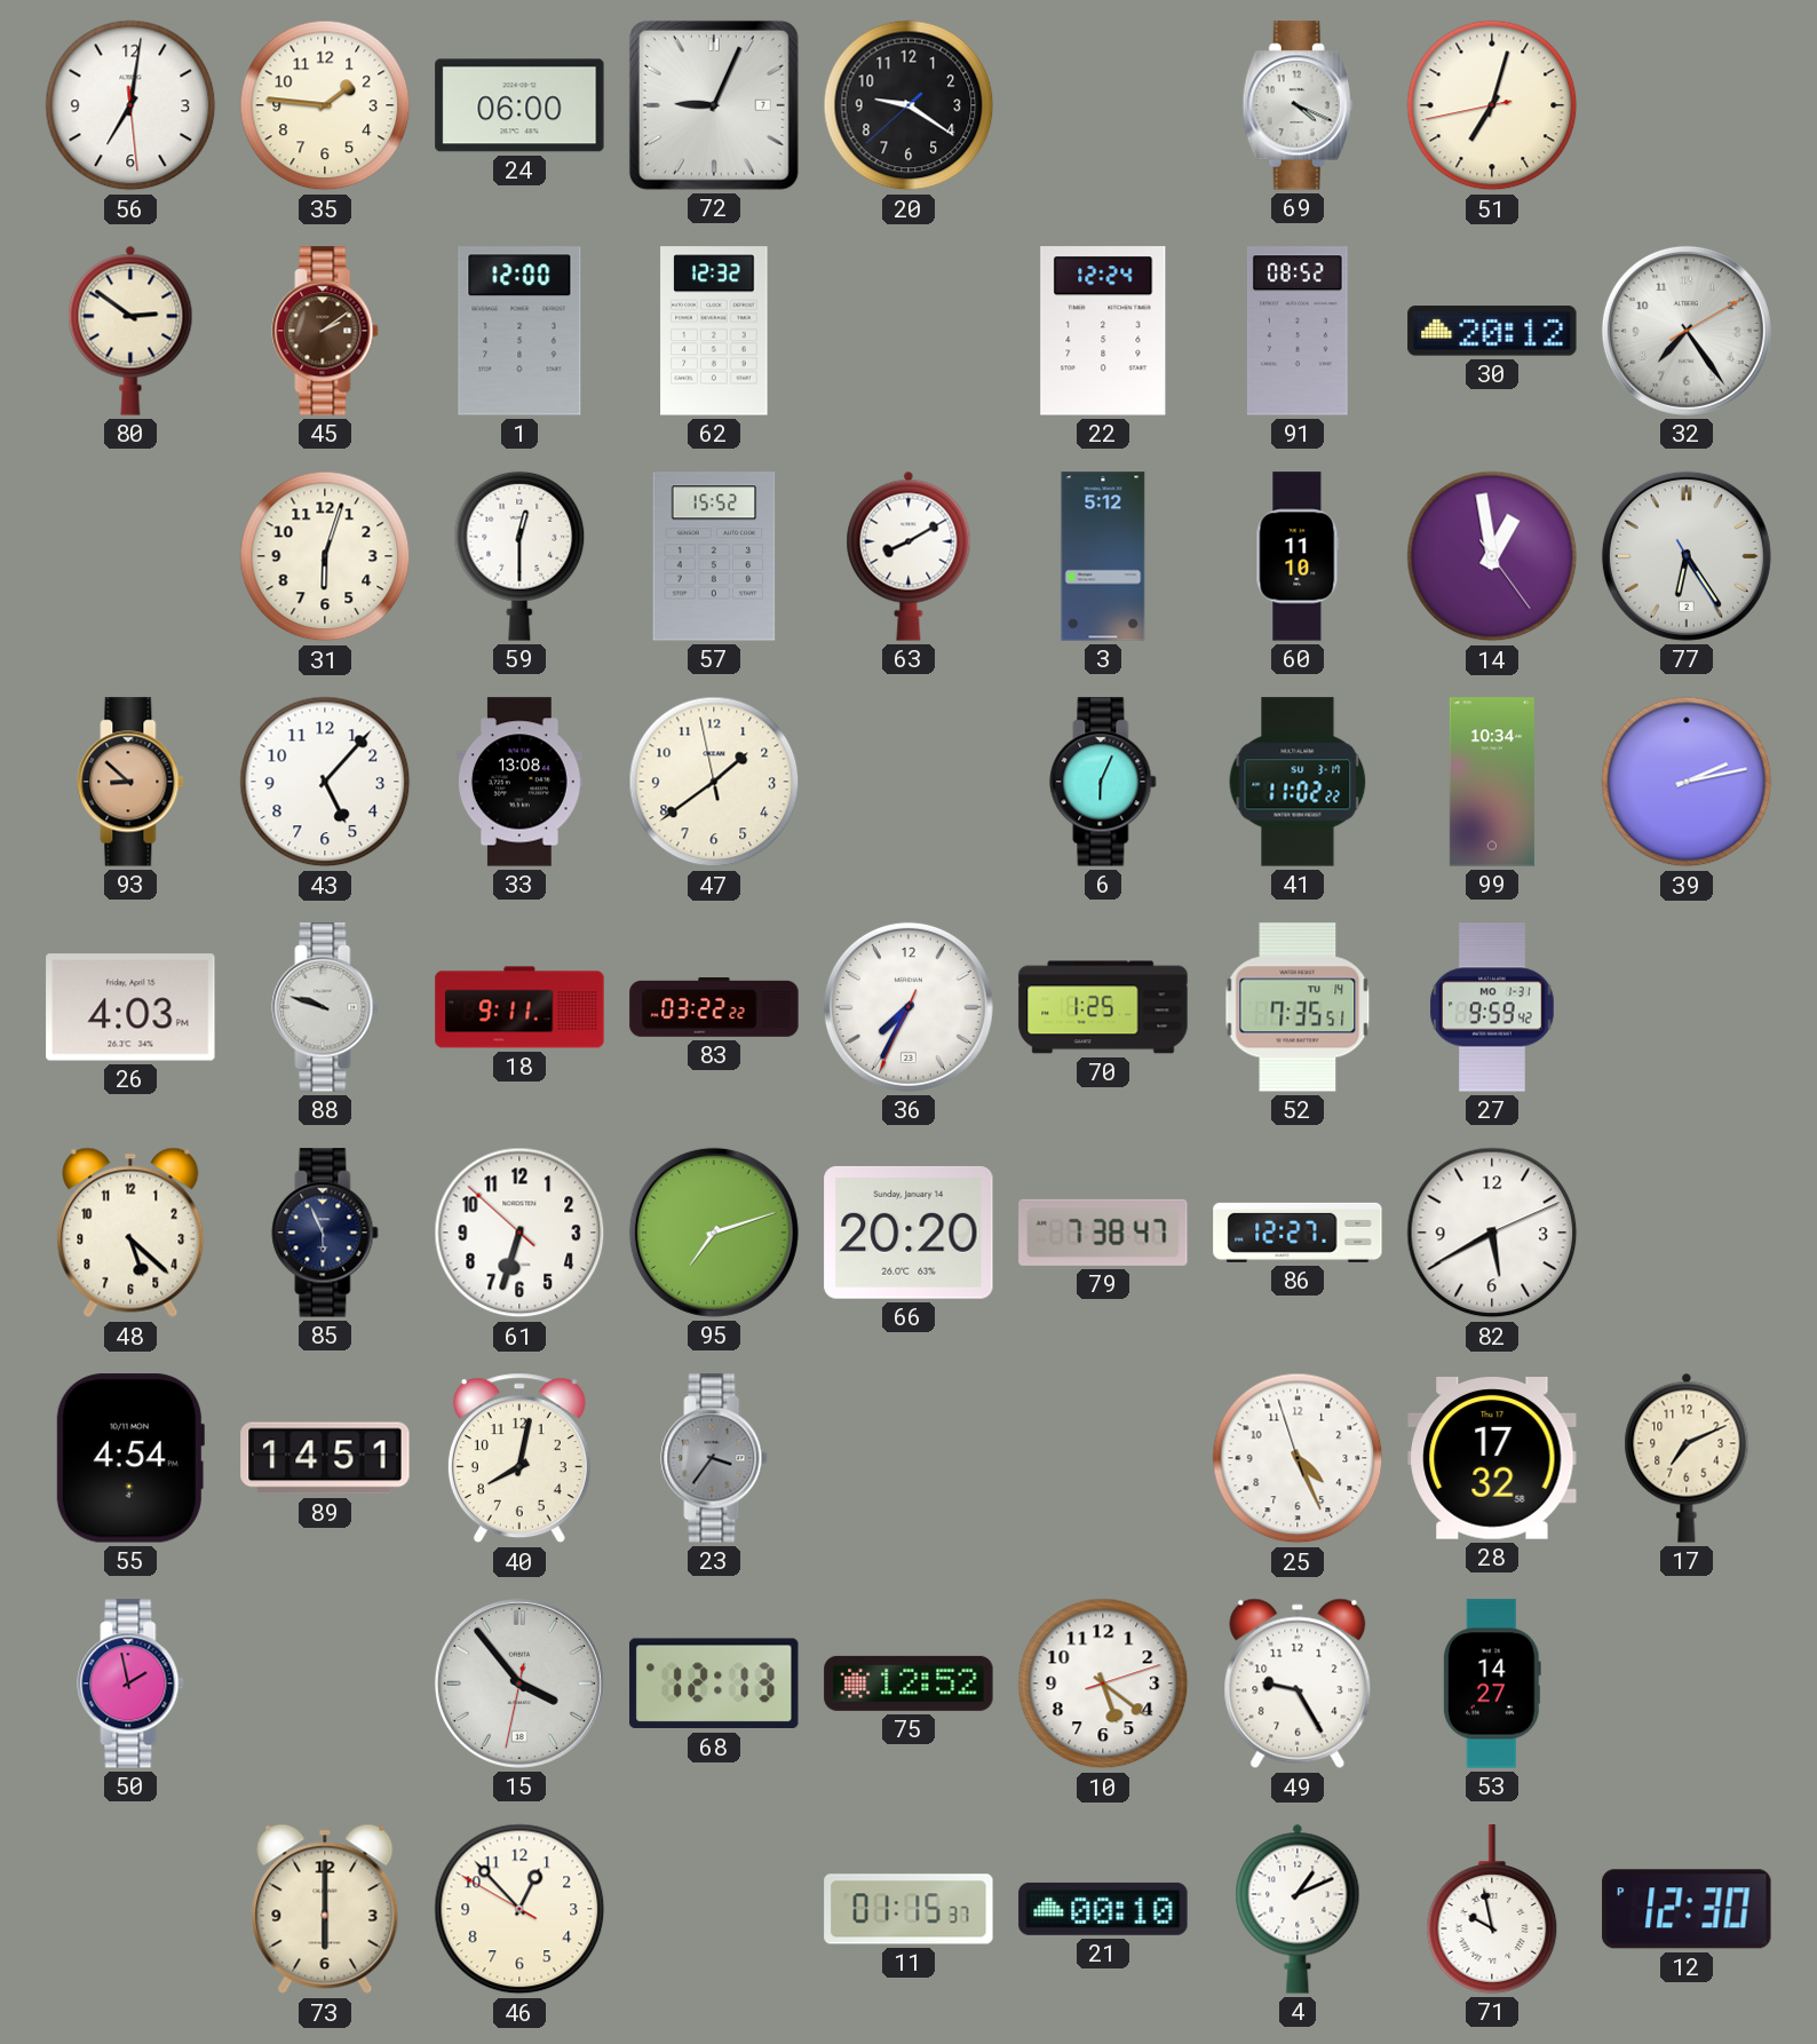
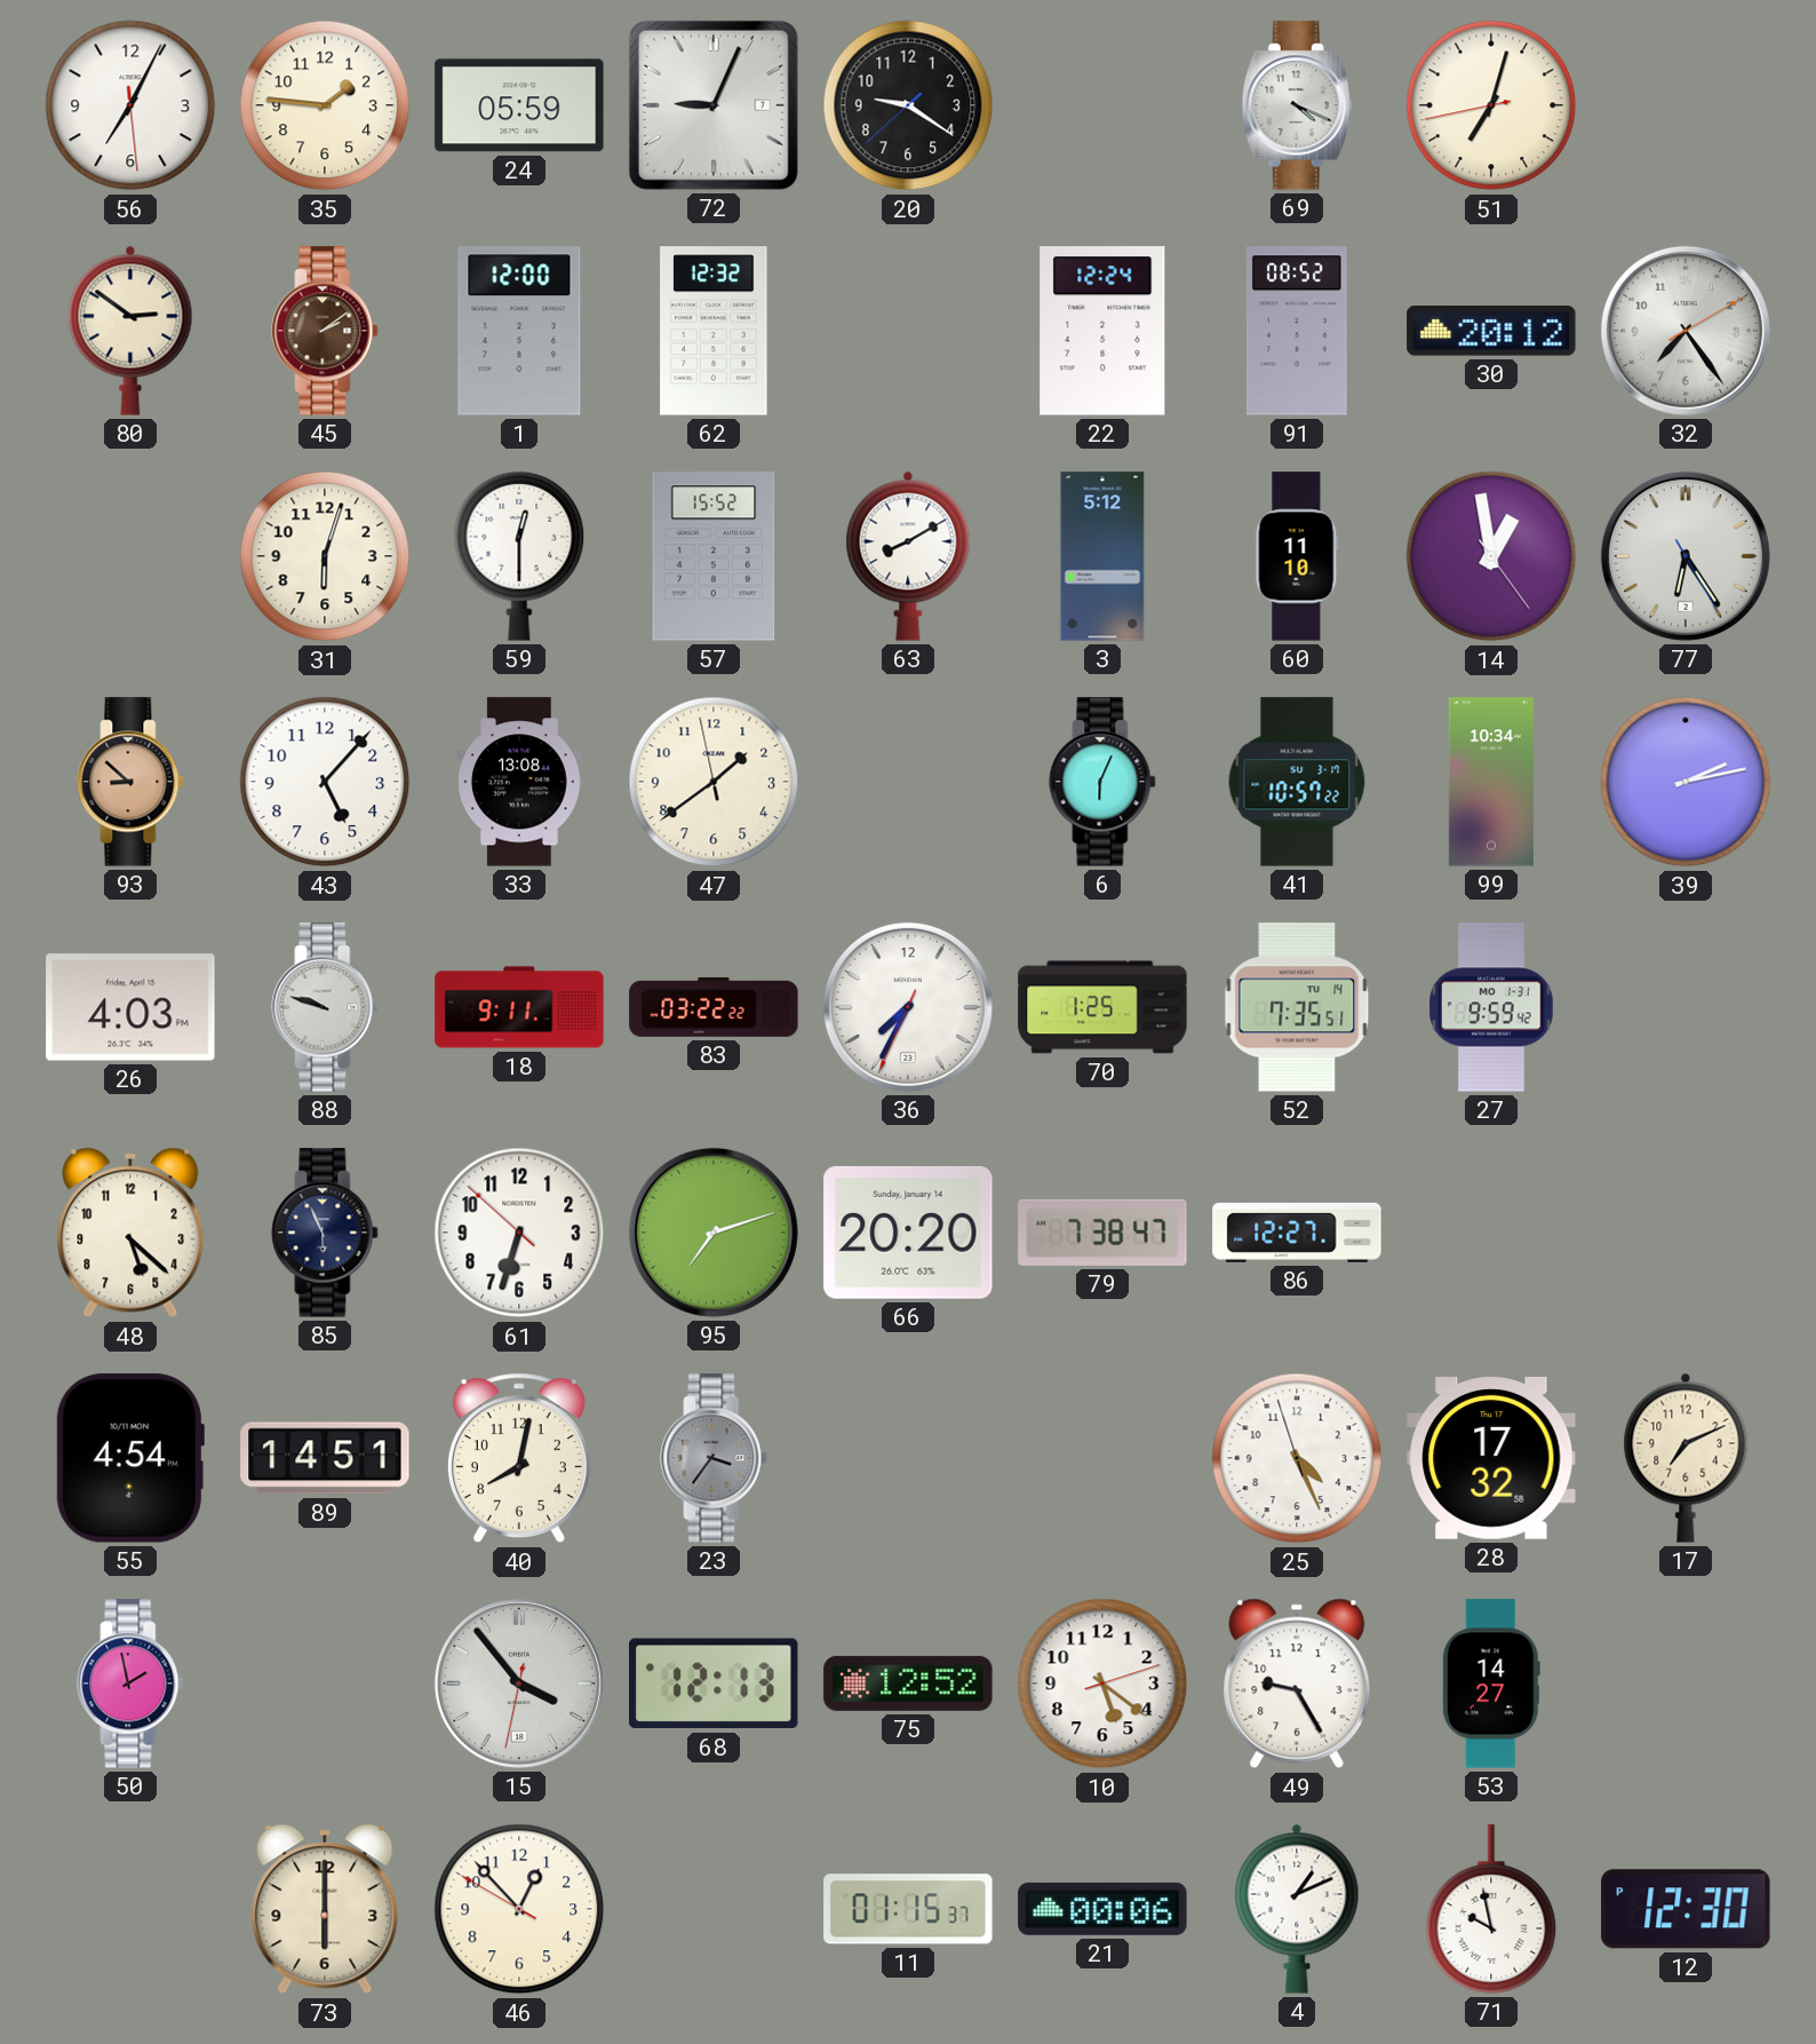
56: 7:01 -> 7:04
24: 06:00 -> 05:59
41: 11:02 -> 10:57
82: 5:40 -> none
21: 00:10 -> 00:06
